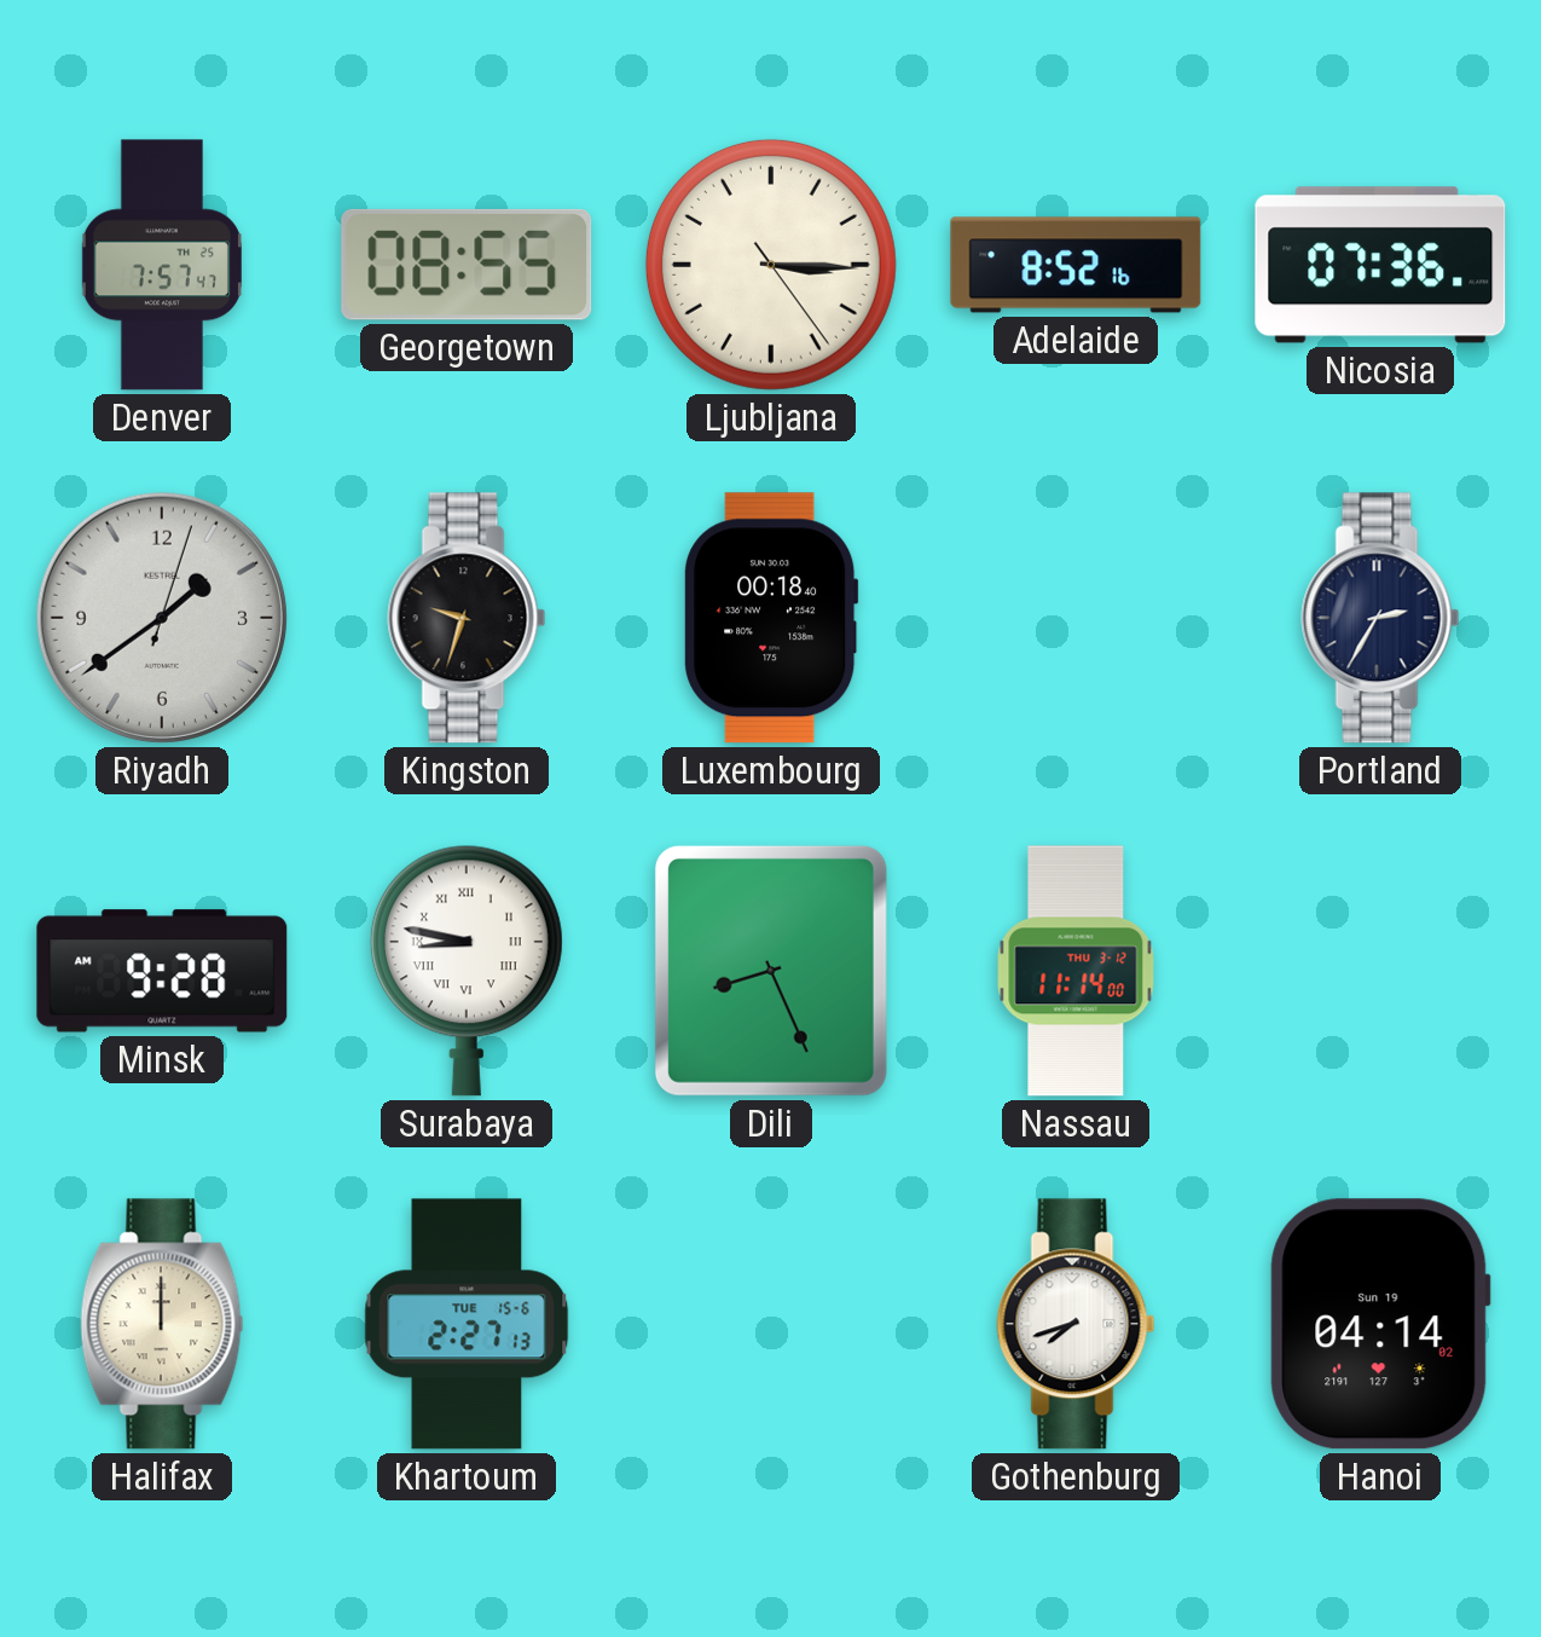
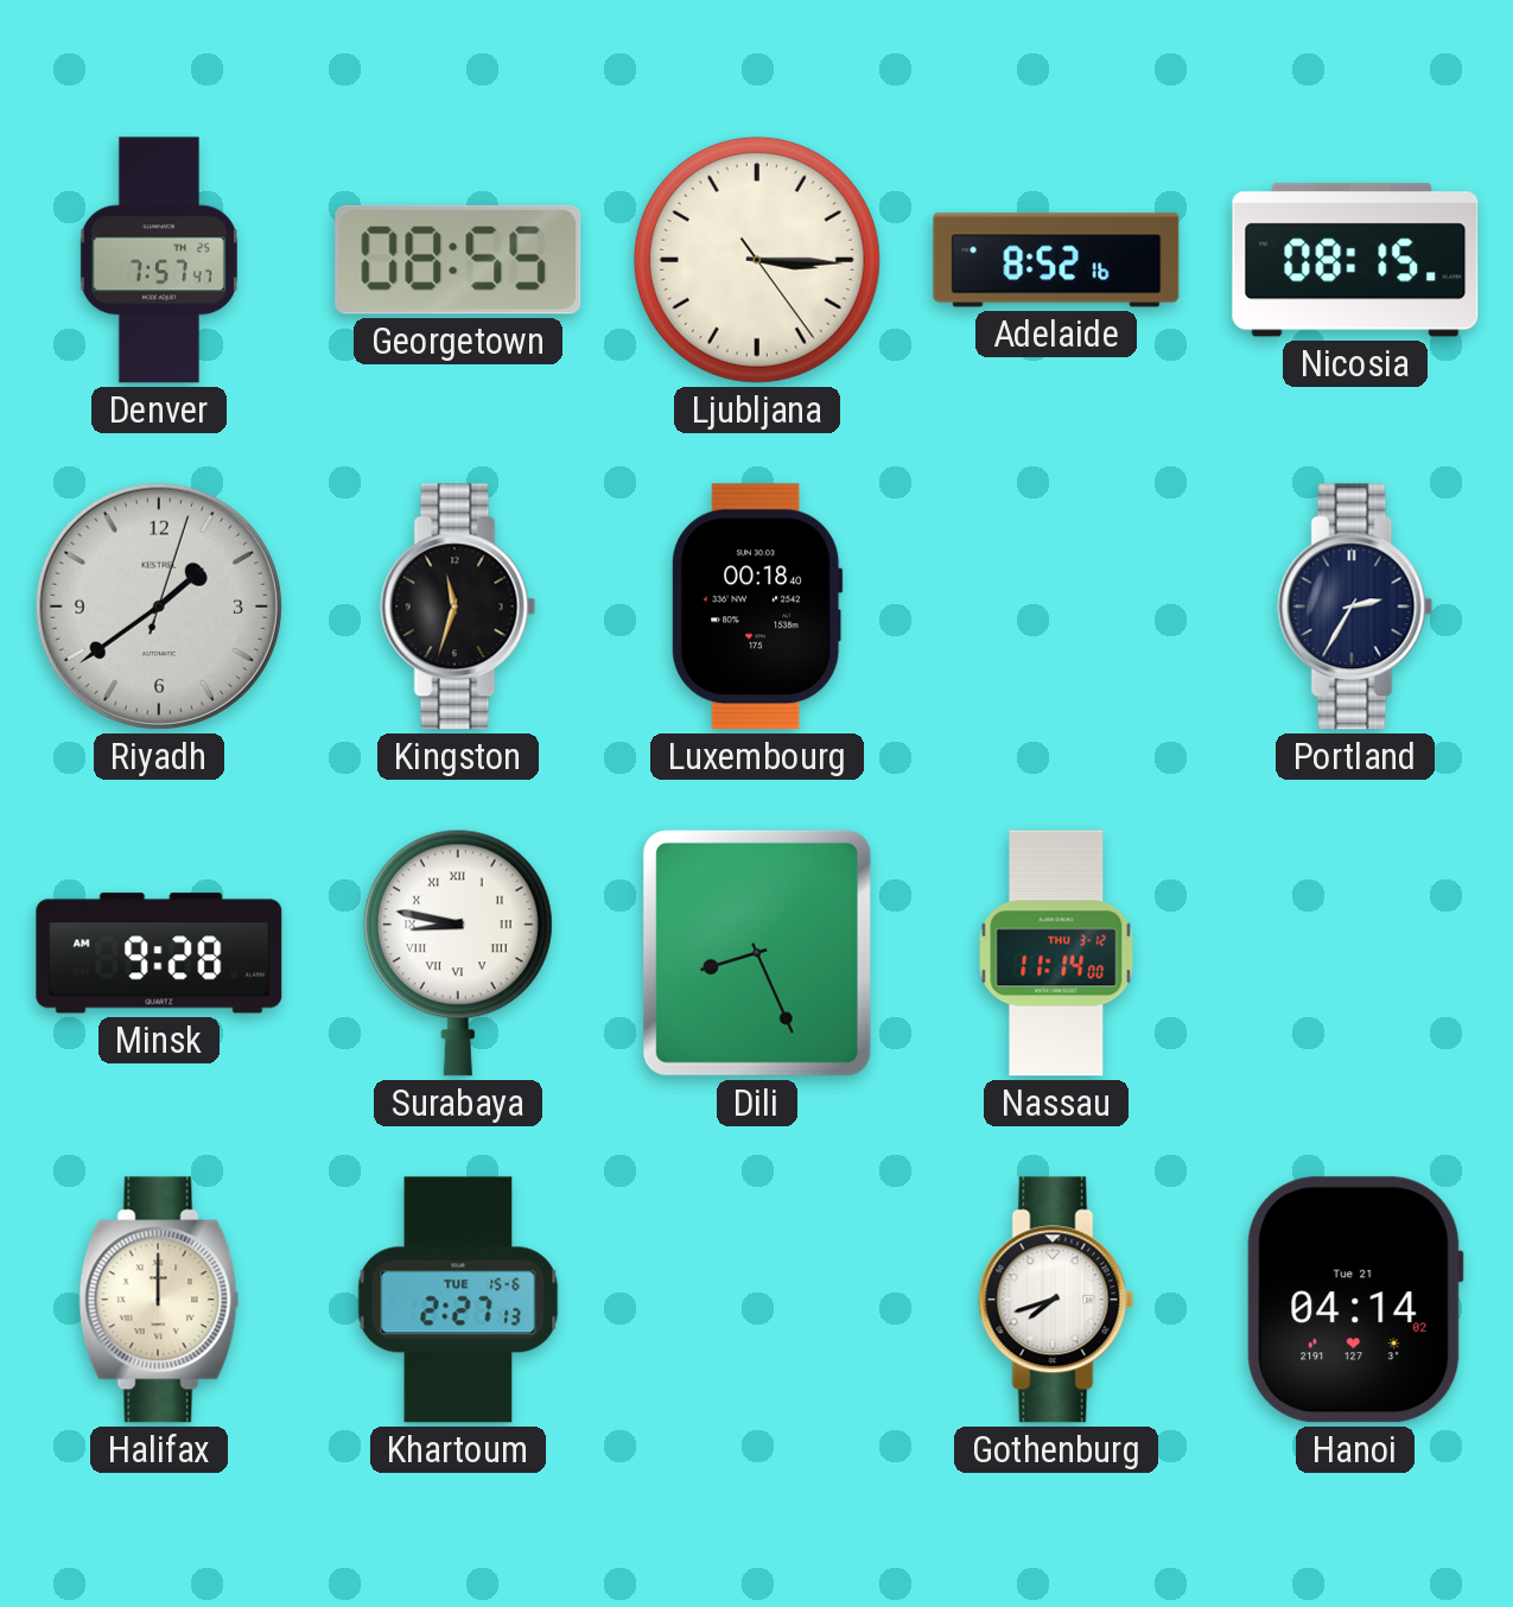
Nicosia: 07:36 -> 08:15
Kingston: 9:33 -> 11:33
Hanoi date: Sun 19 -> Tue 21
